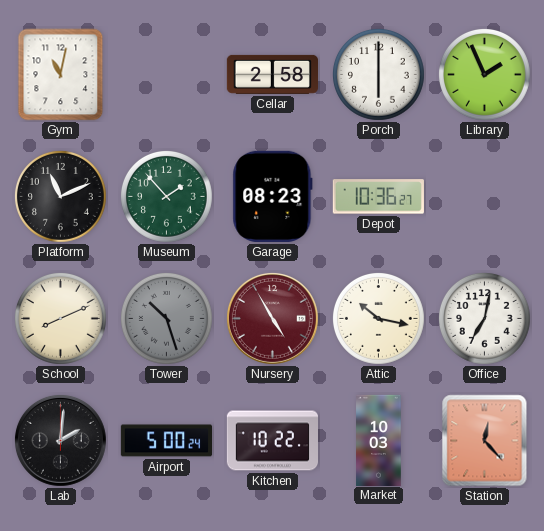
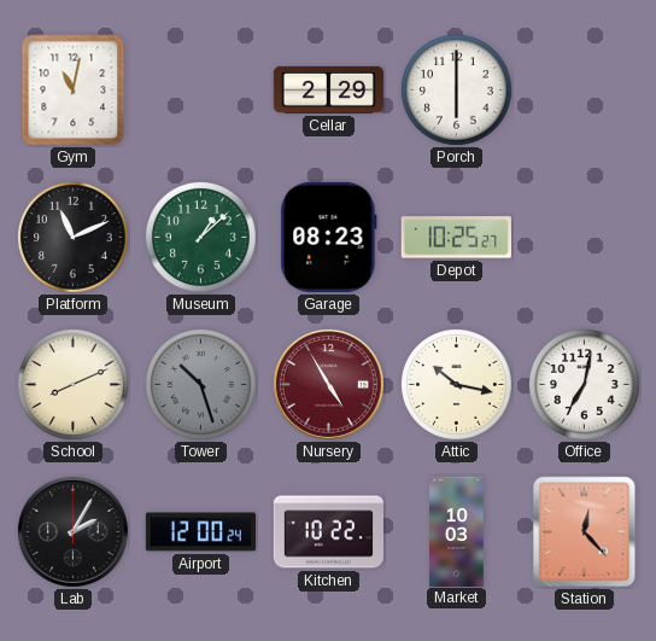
Cellar: 2:58 -> 2:29
Library: 1:56 -> none
Museum: 1:53 -> 1:08
Depot: 10:36 -> 10:25
Lab: 2:01 -> 2:05
Airport: 5:00 -> 12:00
